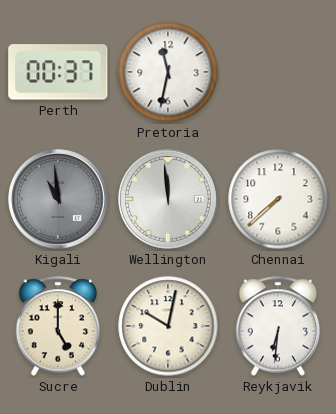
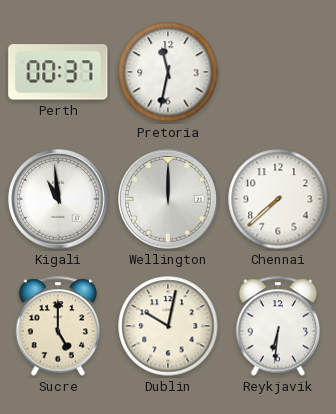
Kigali dial: grey -> white
Wellington: 11:59 -> 12:00
